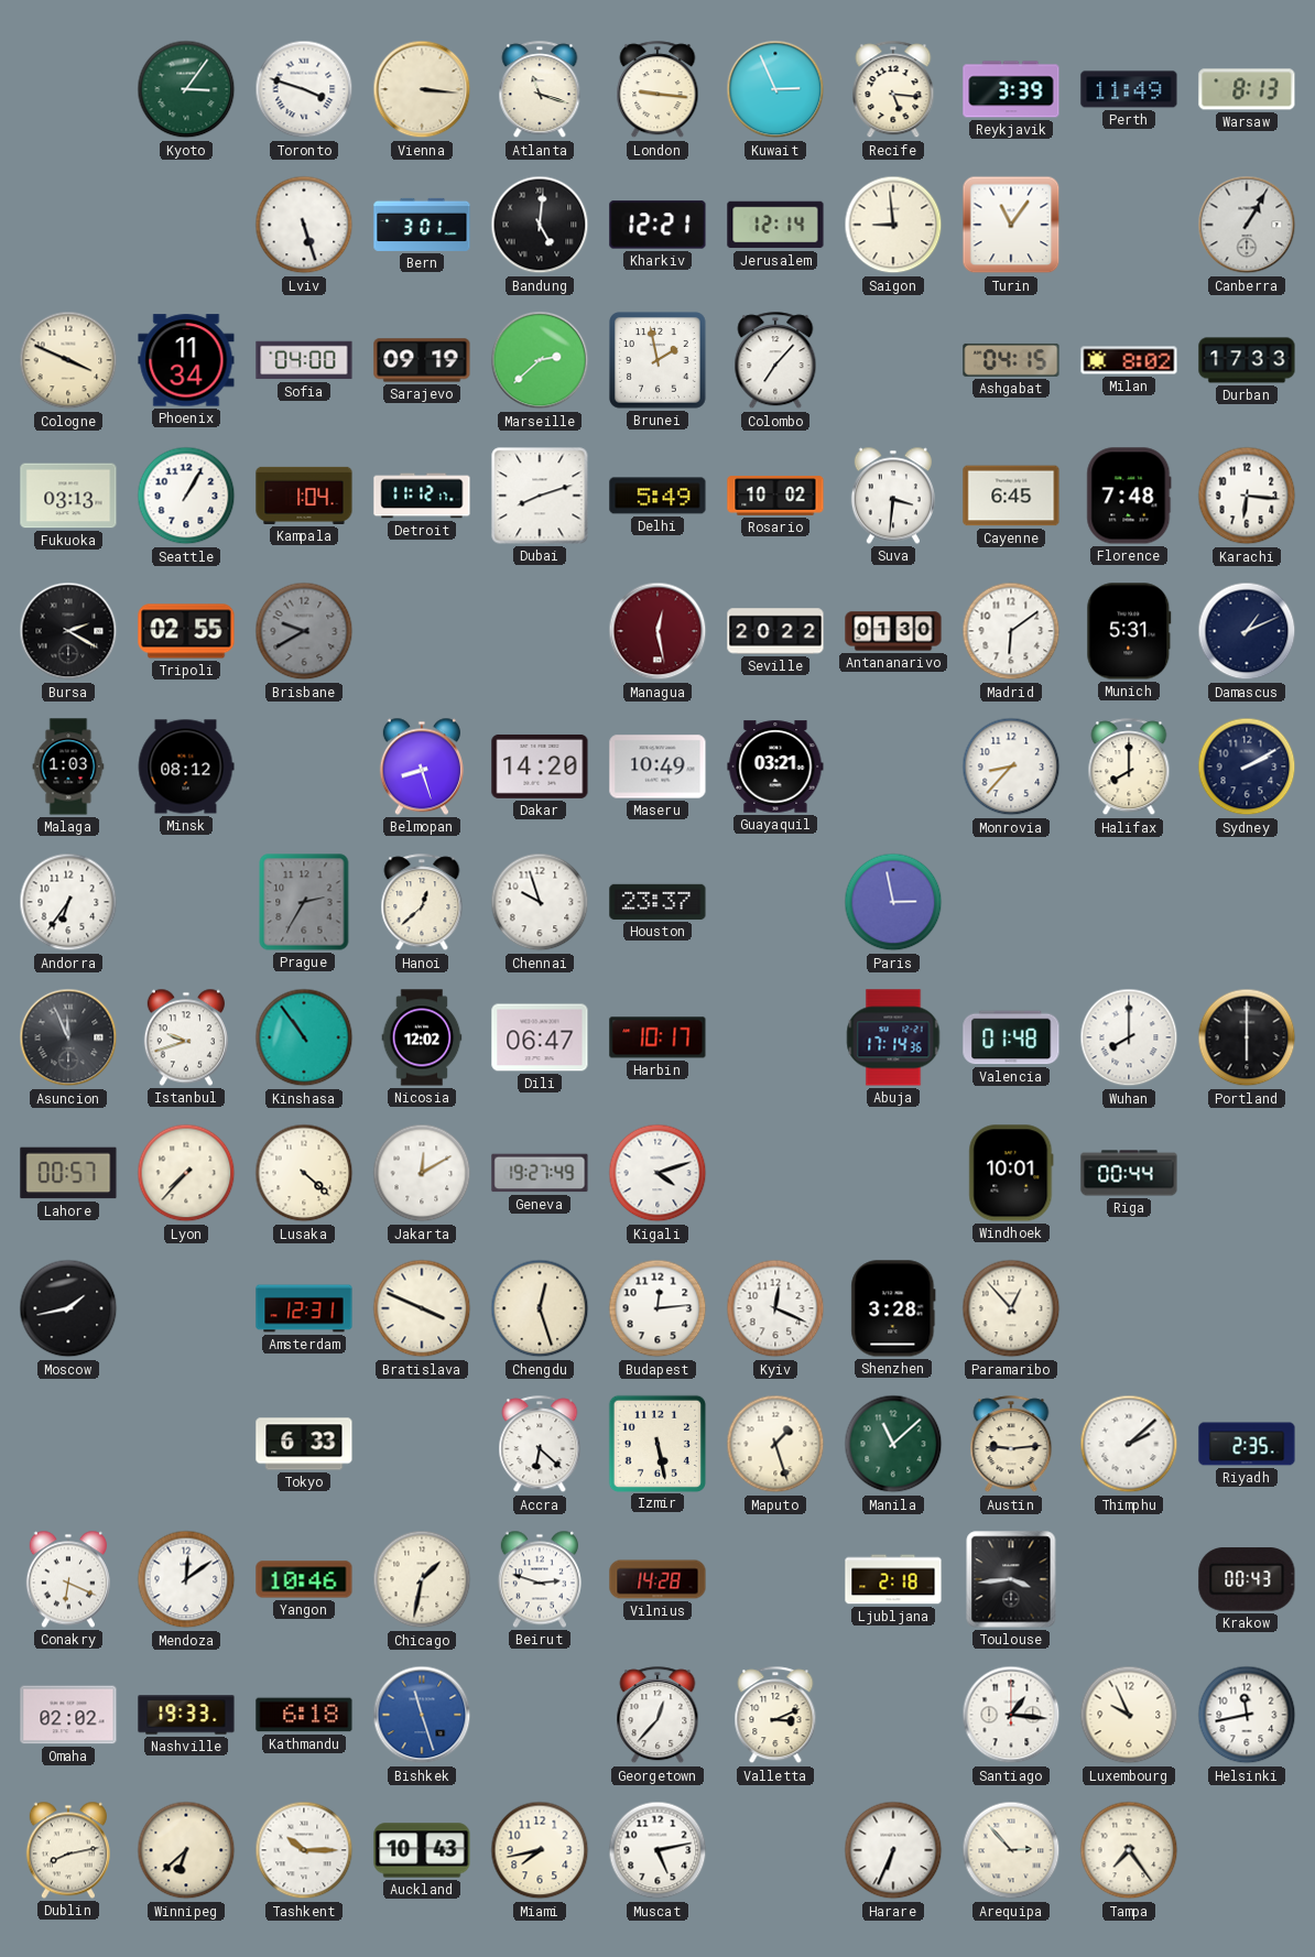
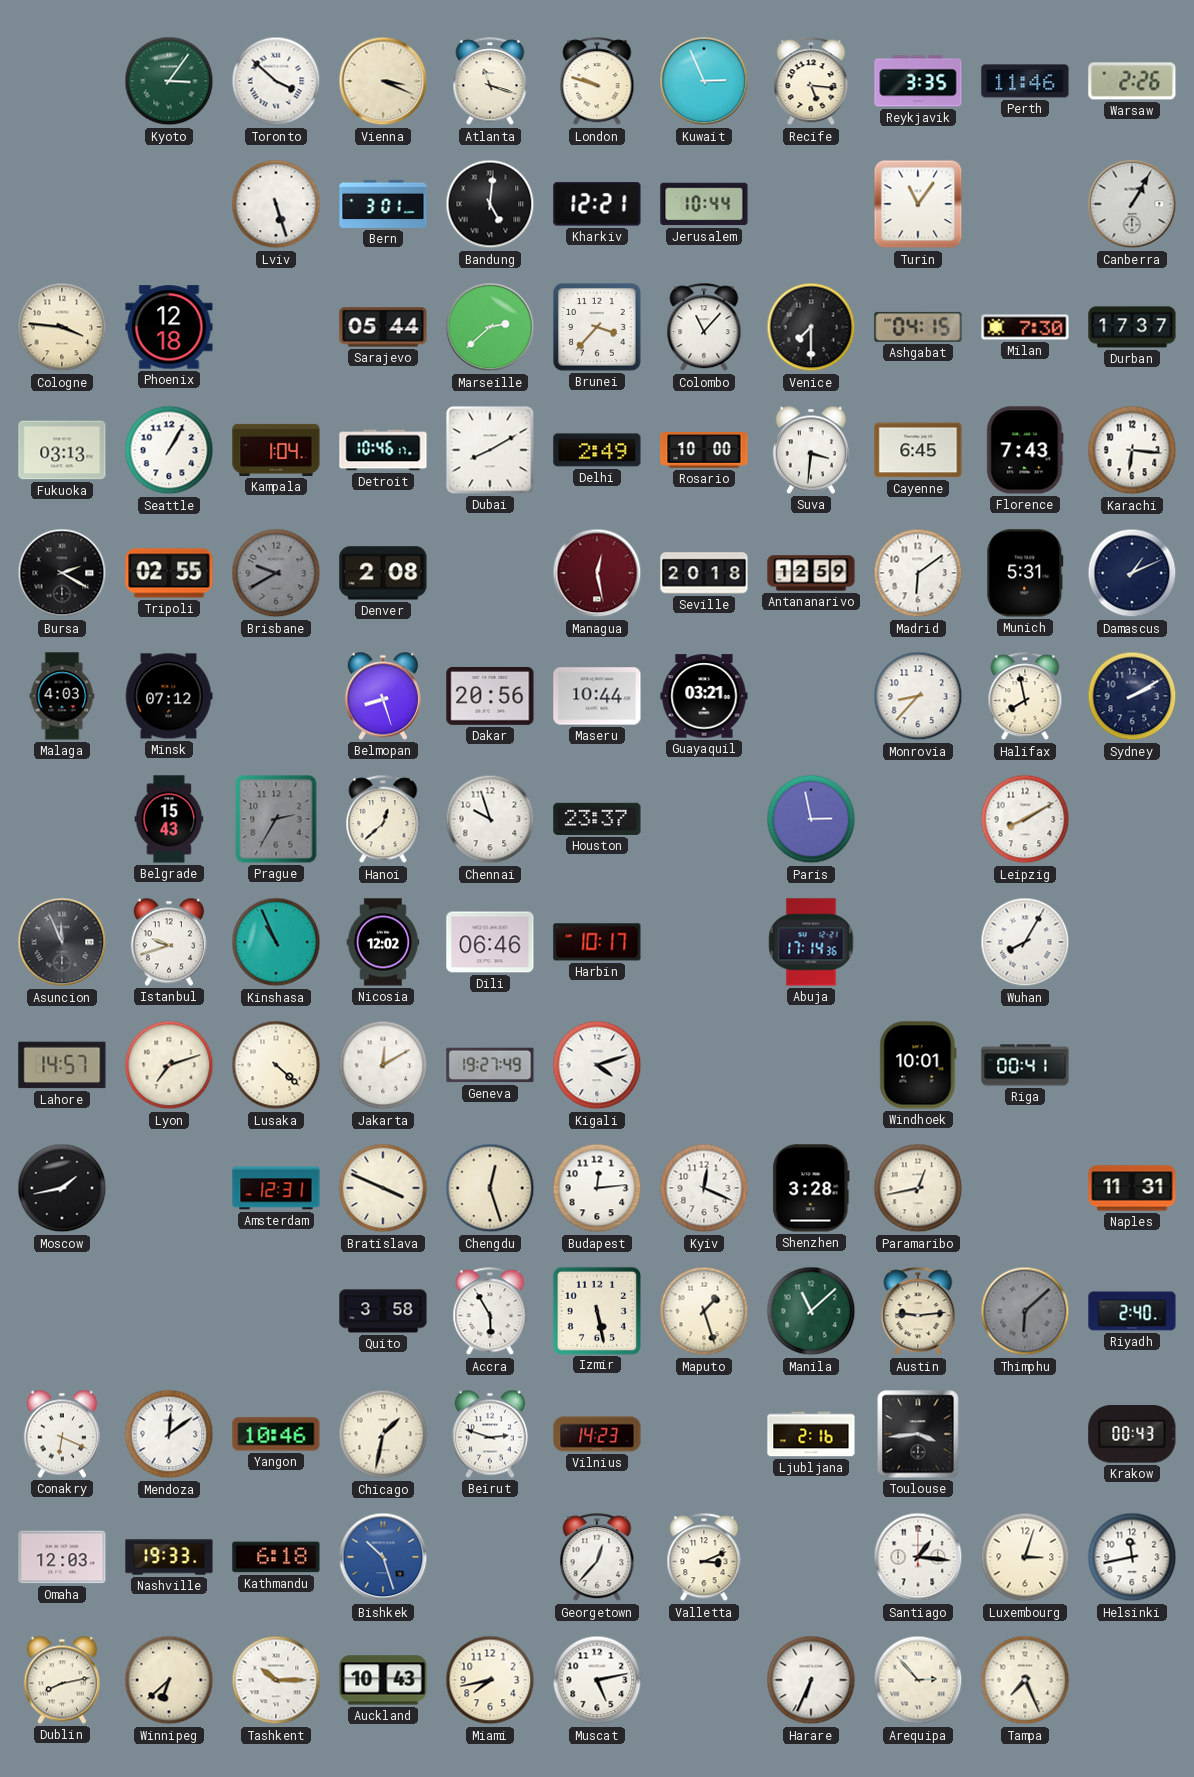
Toronto: 3:48 -> 3:52
Vienna: 3:16 -> 3:19
London: 9:16 -> 9:48
Reykjavik: 3:39 -> 3:35
Perth: 11:49 -> 11:46
Warsaw: 8:13 -> 2:26
Jerusalem: 12:14 -> 10:44
Saigon: 8:59 -> none
Cologne: 3:49 -> 3:46
Phoenix: 11:34 -> 12:18
Sofia: 04:00 -> none
Sarajevo: 09:19 -> 05:44
Brunei: 1:58 -> 3:37
Colombo: 7:07 -> 11:07
Venice: none -> 7:30
Milan: 8:02 -> 7:30
Durban: 17:33 -> 17:37
Detroit: 11:12 -> 10:46
Dubai: 8:12 -> 8:10
Delhi: 5:49 -> 2:49
Rosario: 10:02 -> 10:00
Florence: 7:48 -> 7:43
Denver: none -> 2:08
Seville: 20:22 -> 20:18
Antananarivo: 01:30 -> 12:59
Malaga: 1:03 -> 4:03
Minsk: 08:12 -> 07:12
Dakar: 14:20 -> 20:56
Maseru: 10:49 -> 10:44
Halifax: 8:00 -> 7:58
Andorra: 6:36 -> none
Belgrade: none -> 15:43
Leipzig: none -> 8:10
Kinshasa: 10:54 -> 10:56
Dili: 06:47 -> 06:46
Valencia: 01:48 -> none
Wuhan: 8:00 -> 8:05
Portland: 6:00 -> none
Lahore: 00:57 -> 14:57
Lyon: 7:37 -> 7:12
Riga: 00:44 -> 00:41
Paramaribo: 12:53 -> 12:43
Naples: none -> 11:31
Tokyo: 6:33 -> none
Quito: none -> 3:58
Accra: 6:22 -> 5:55
Thimphu: 2:08 -> 6:08
Thimphu dial: white -> grey
Riyadh: 2:35 -> 2:40
Vilnius: 14:28 -> 14:23
Ljubljana: 2:18 -> 2:16
Omaha: 02:02 -> 12:03
Bishkek: 11:27 -> 10:27
Luxembourg: 9:56 -> 3:03
Tampa: 7:24 -> 7:26
